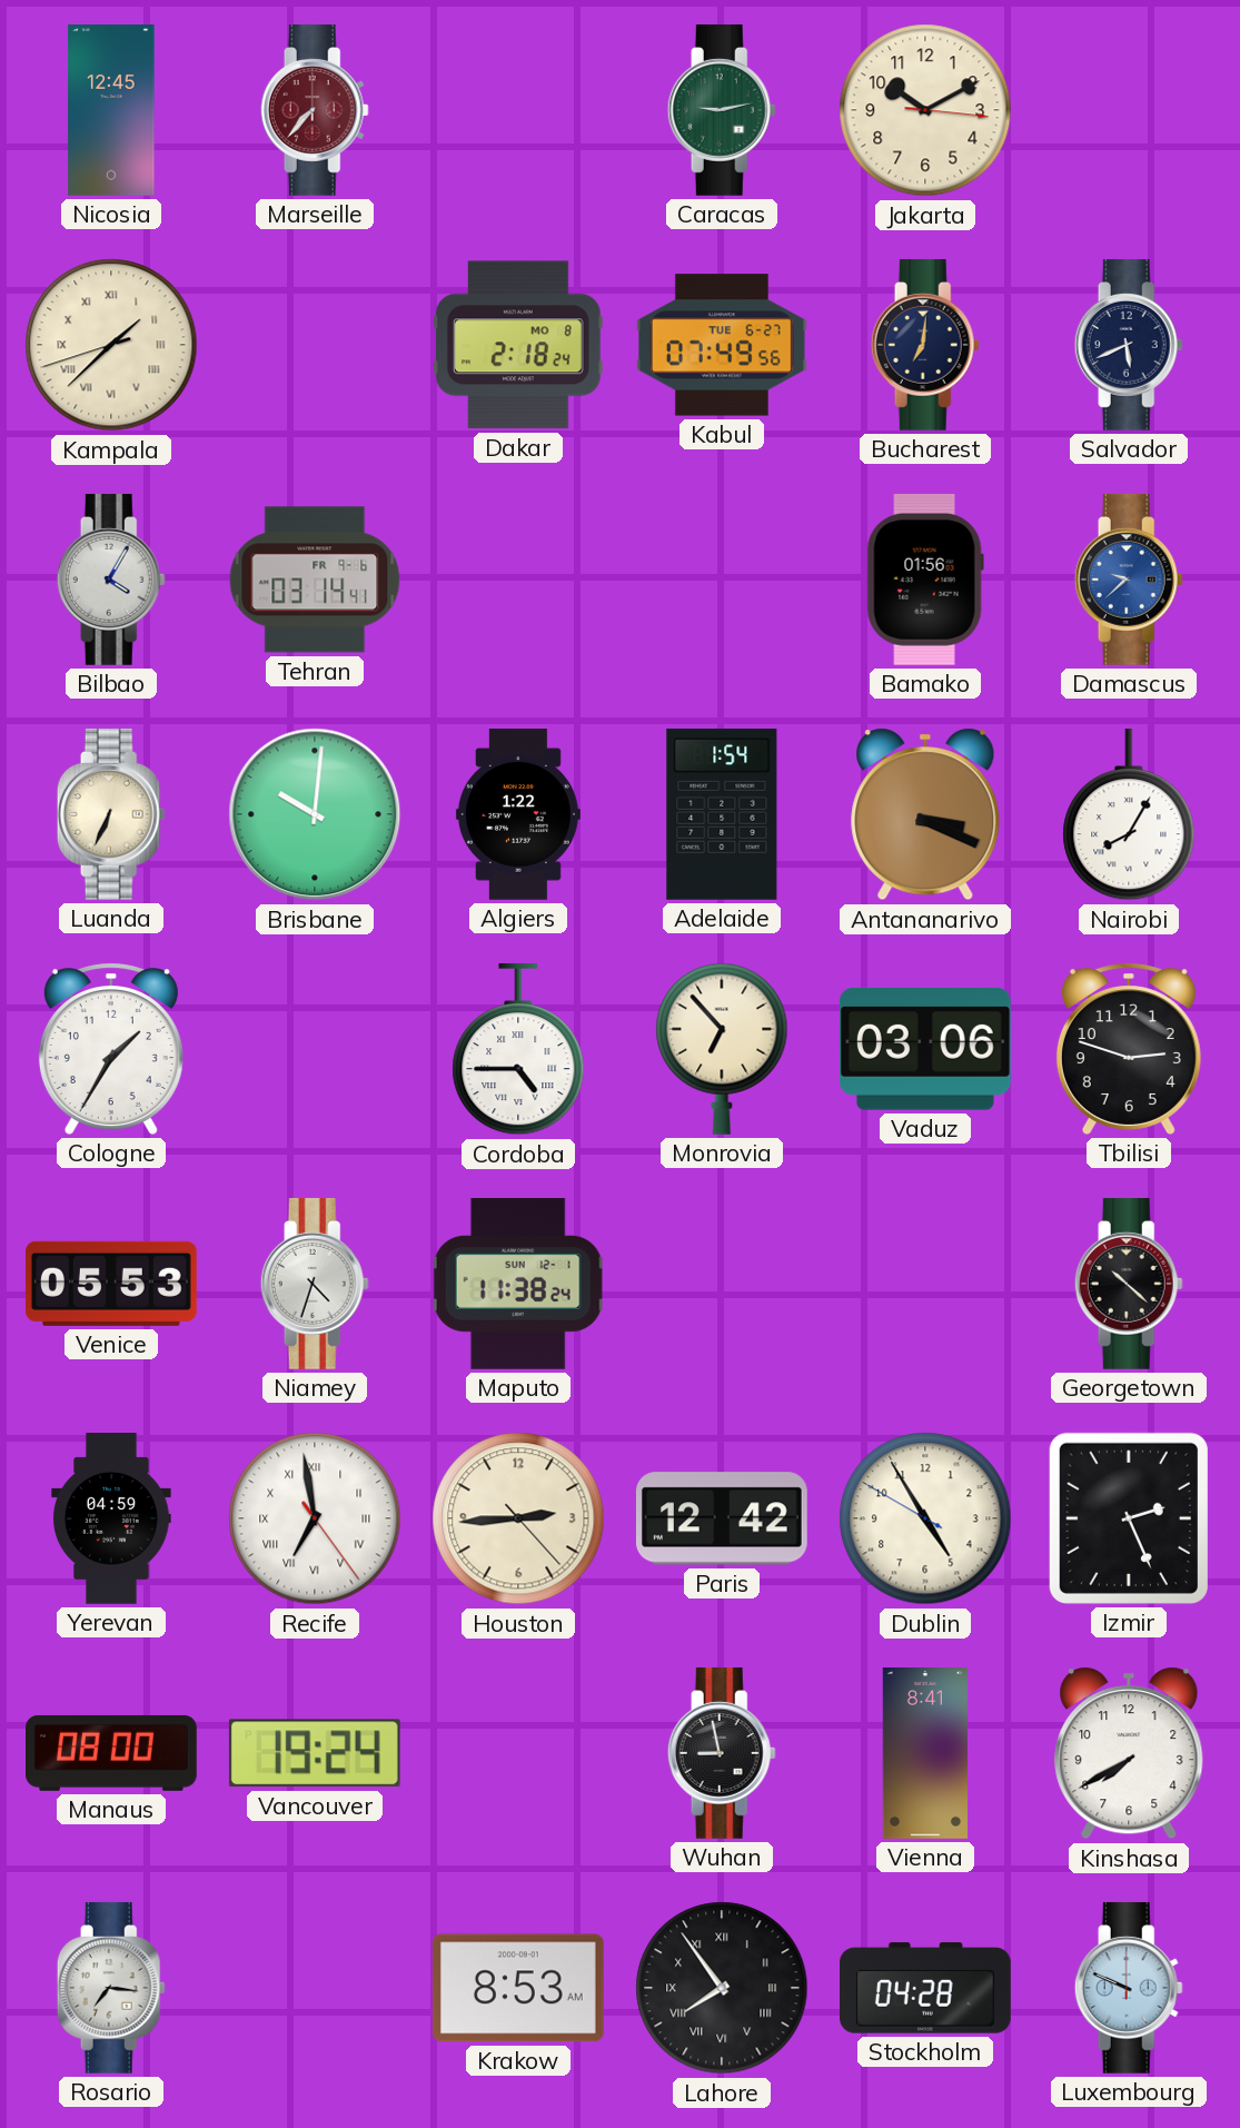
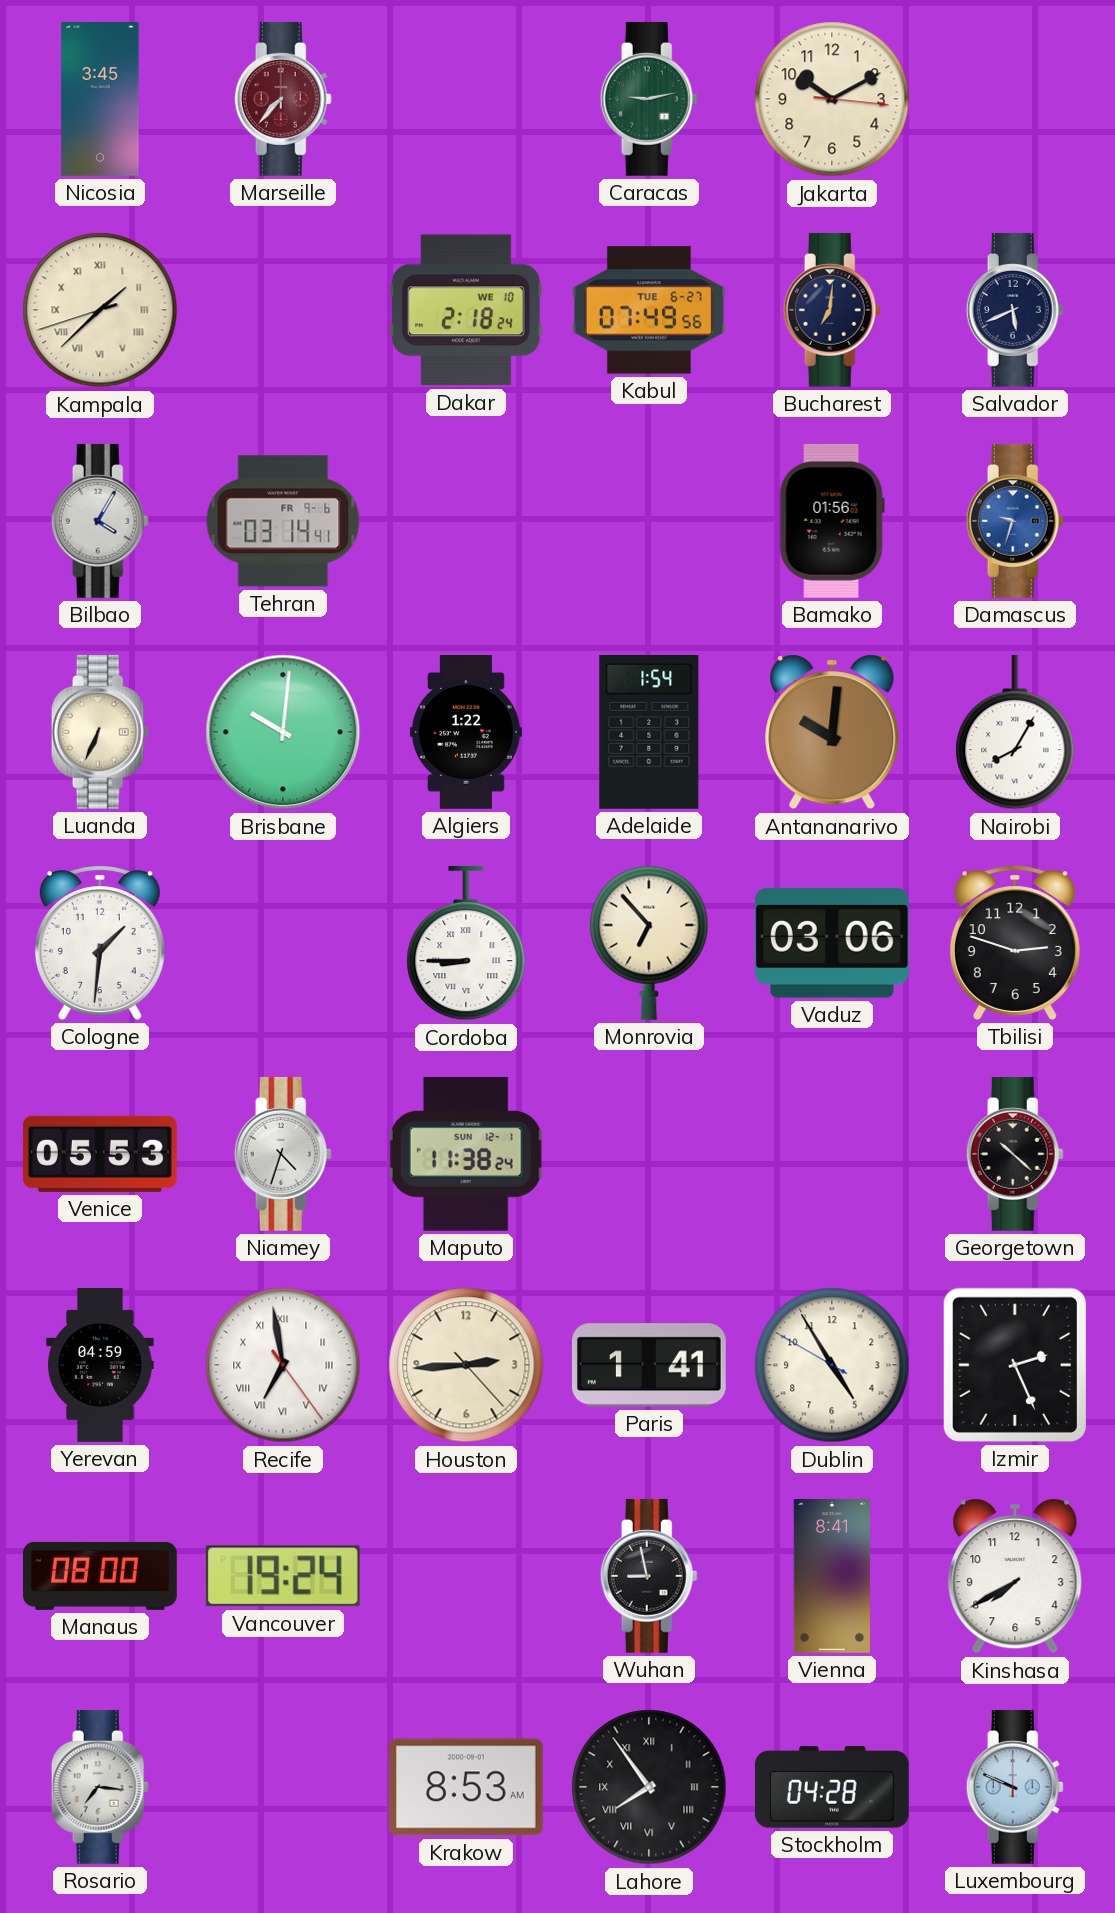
Nicosia: 12:45 -> 3:45
Dakar date: MO 8 -> WE 10
Damascus: 9:38 -> 9:33
Antananarivo: 3:19 -> 10:01
Cologne: 1:35 -> 1:31
Cordoba: 4:45 -> 8:45
Paris: 12:42 -> 1:41
